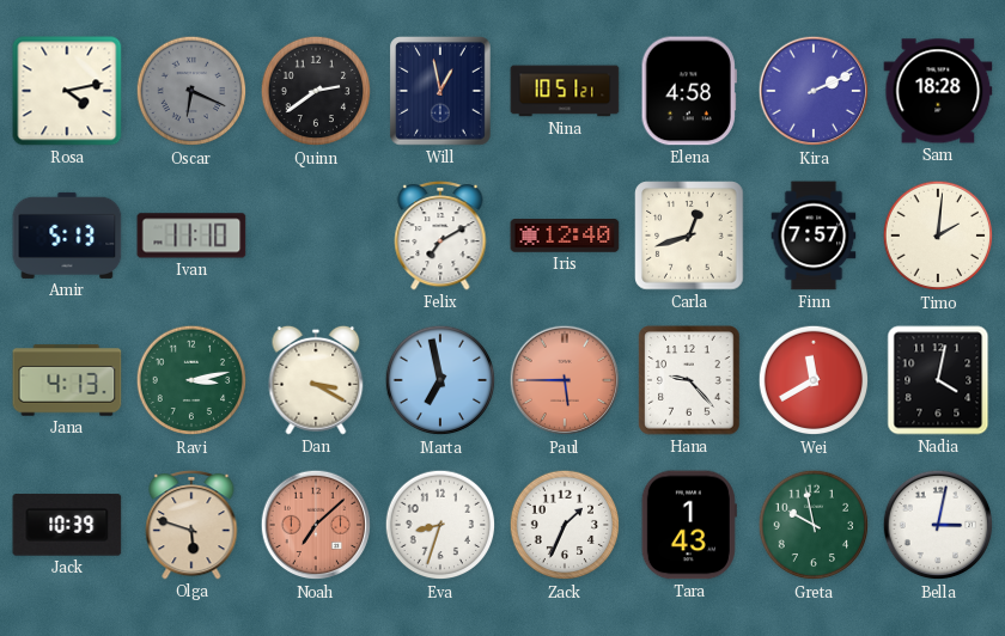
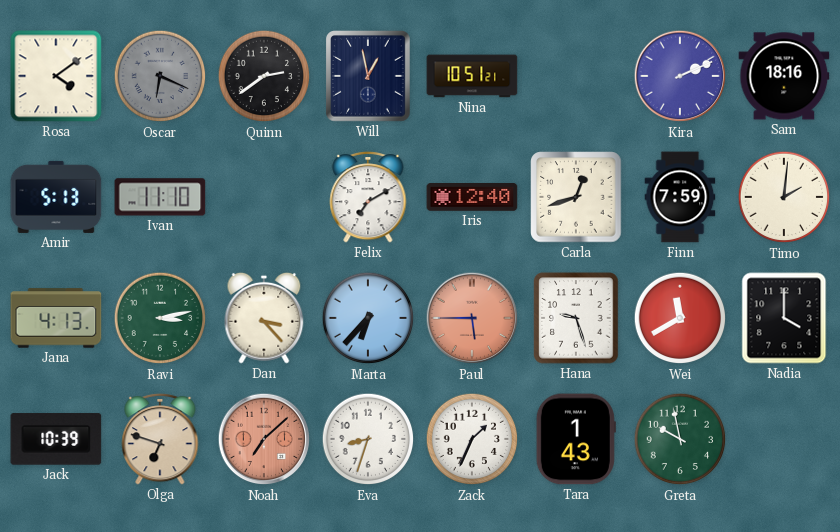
Rosa: 4:13 -> 4:09
Elena: 4:58 -> none
Sam: 18:28 -> 18:16
Finn: 7:57 -> 7:59
Dan: 3:20 -> 3:23
Marta: 6:58 -> 6:37
Hana: 9:23 -> 9:27
Nadia: 4:02 -> 4:00
Olga: 5:48 -> 6:48
Bella: 3:02 -> none
